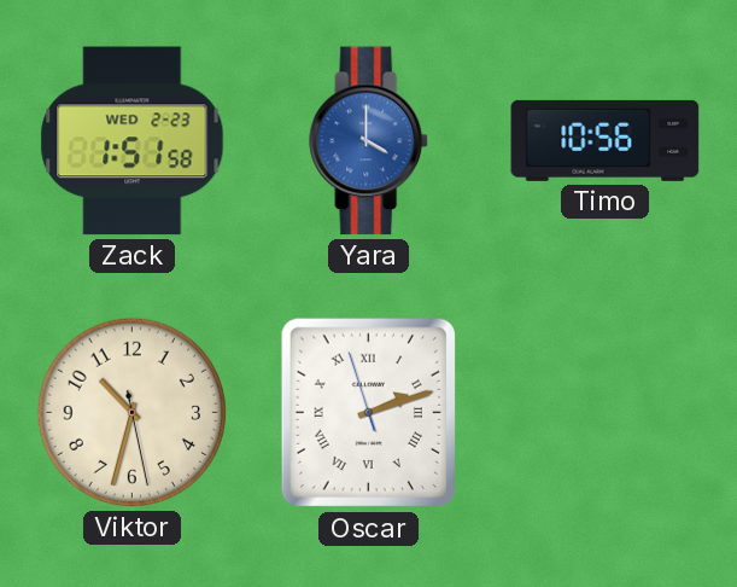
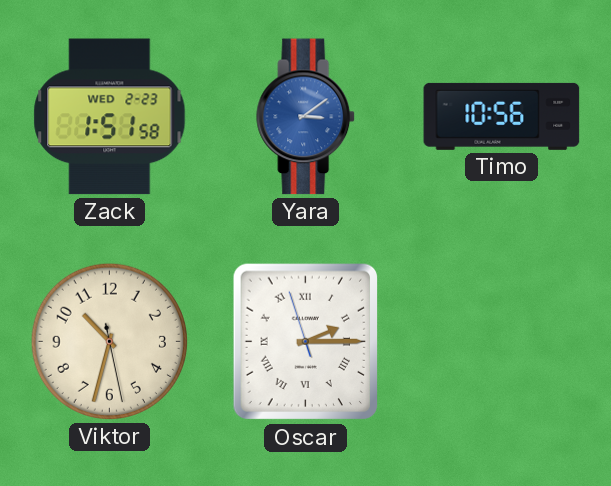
Yara: 4:00 -> 3:09
Oscar: 2:11 -> 2:14
